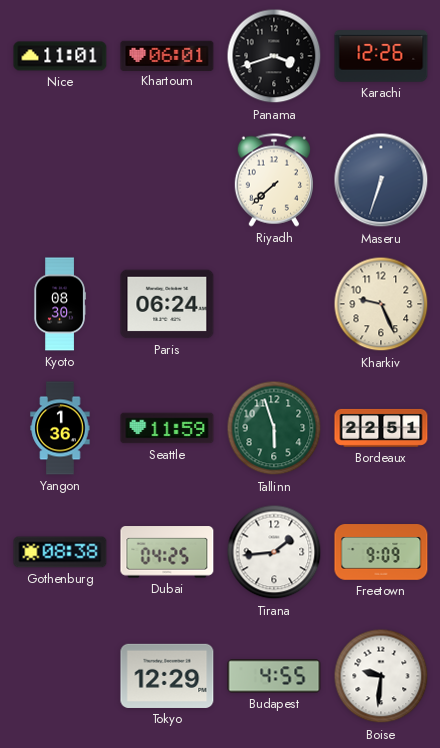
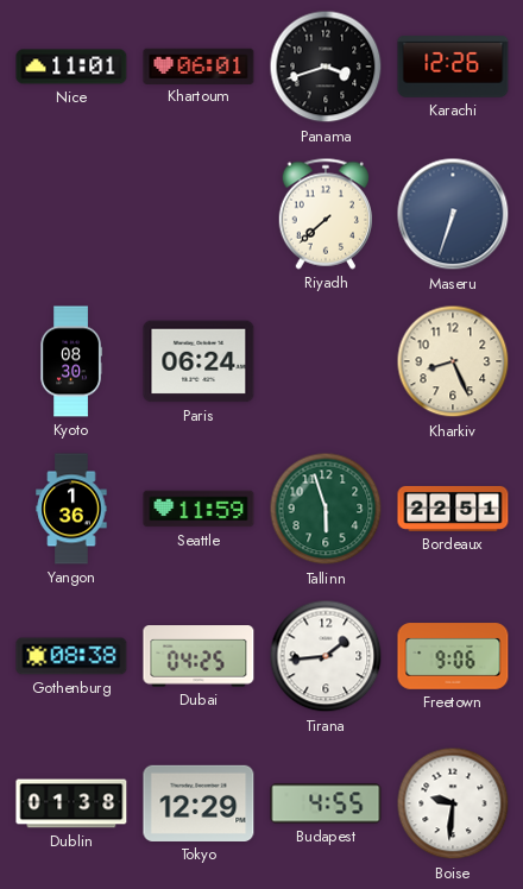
Kharkiv: 9:26 -> 8:26
Freetown: 9:09 -> 9:06
Dublin: none -> 01:38
